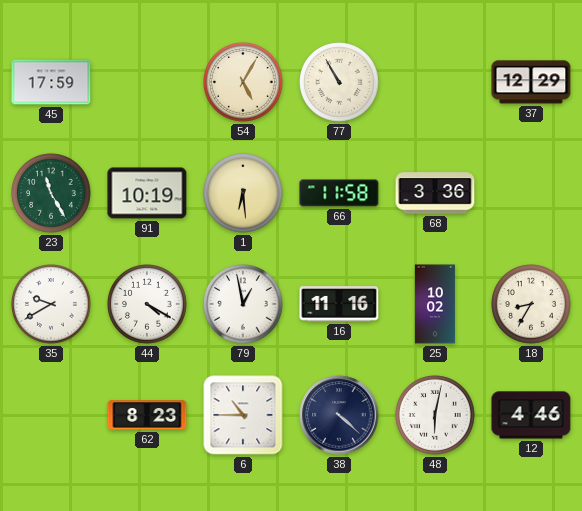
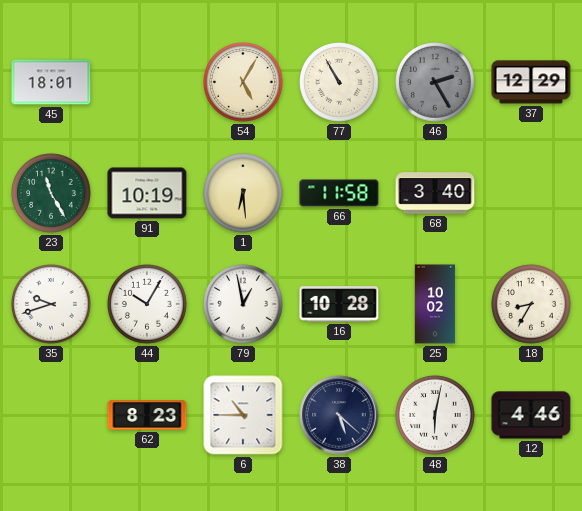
45: 17:59 -> 18:01
46: none -> 2:25
68: 3:36 -> 3:40
35: 9:40 -> 9:42
44: 4:20 -> 10:05
16: 11:16 -> 10:28
38: 4:22 -> 5:22
